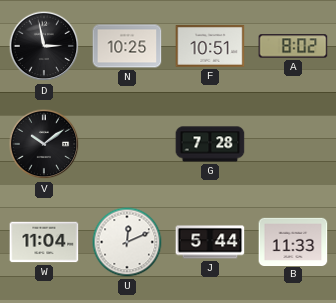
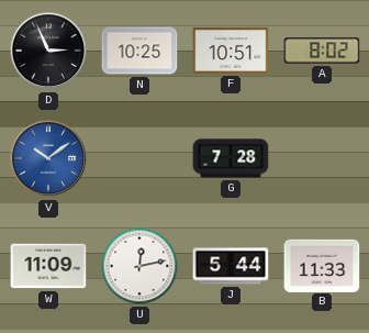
D: 2:58 -> 2:56
V dial: black -> blue
W: 11:04 -> 11:09
U: 12:11 -> 12:13
